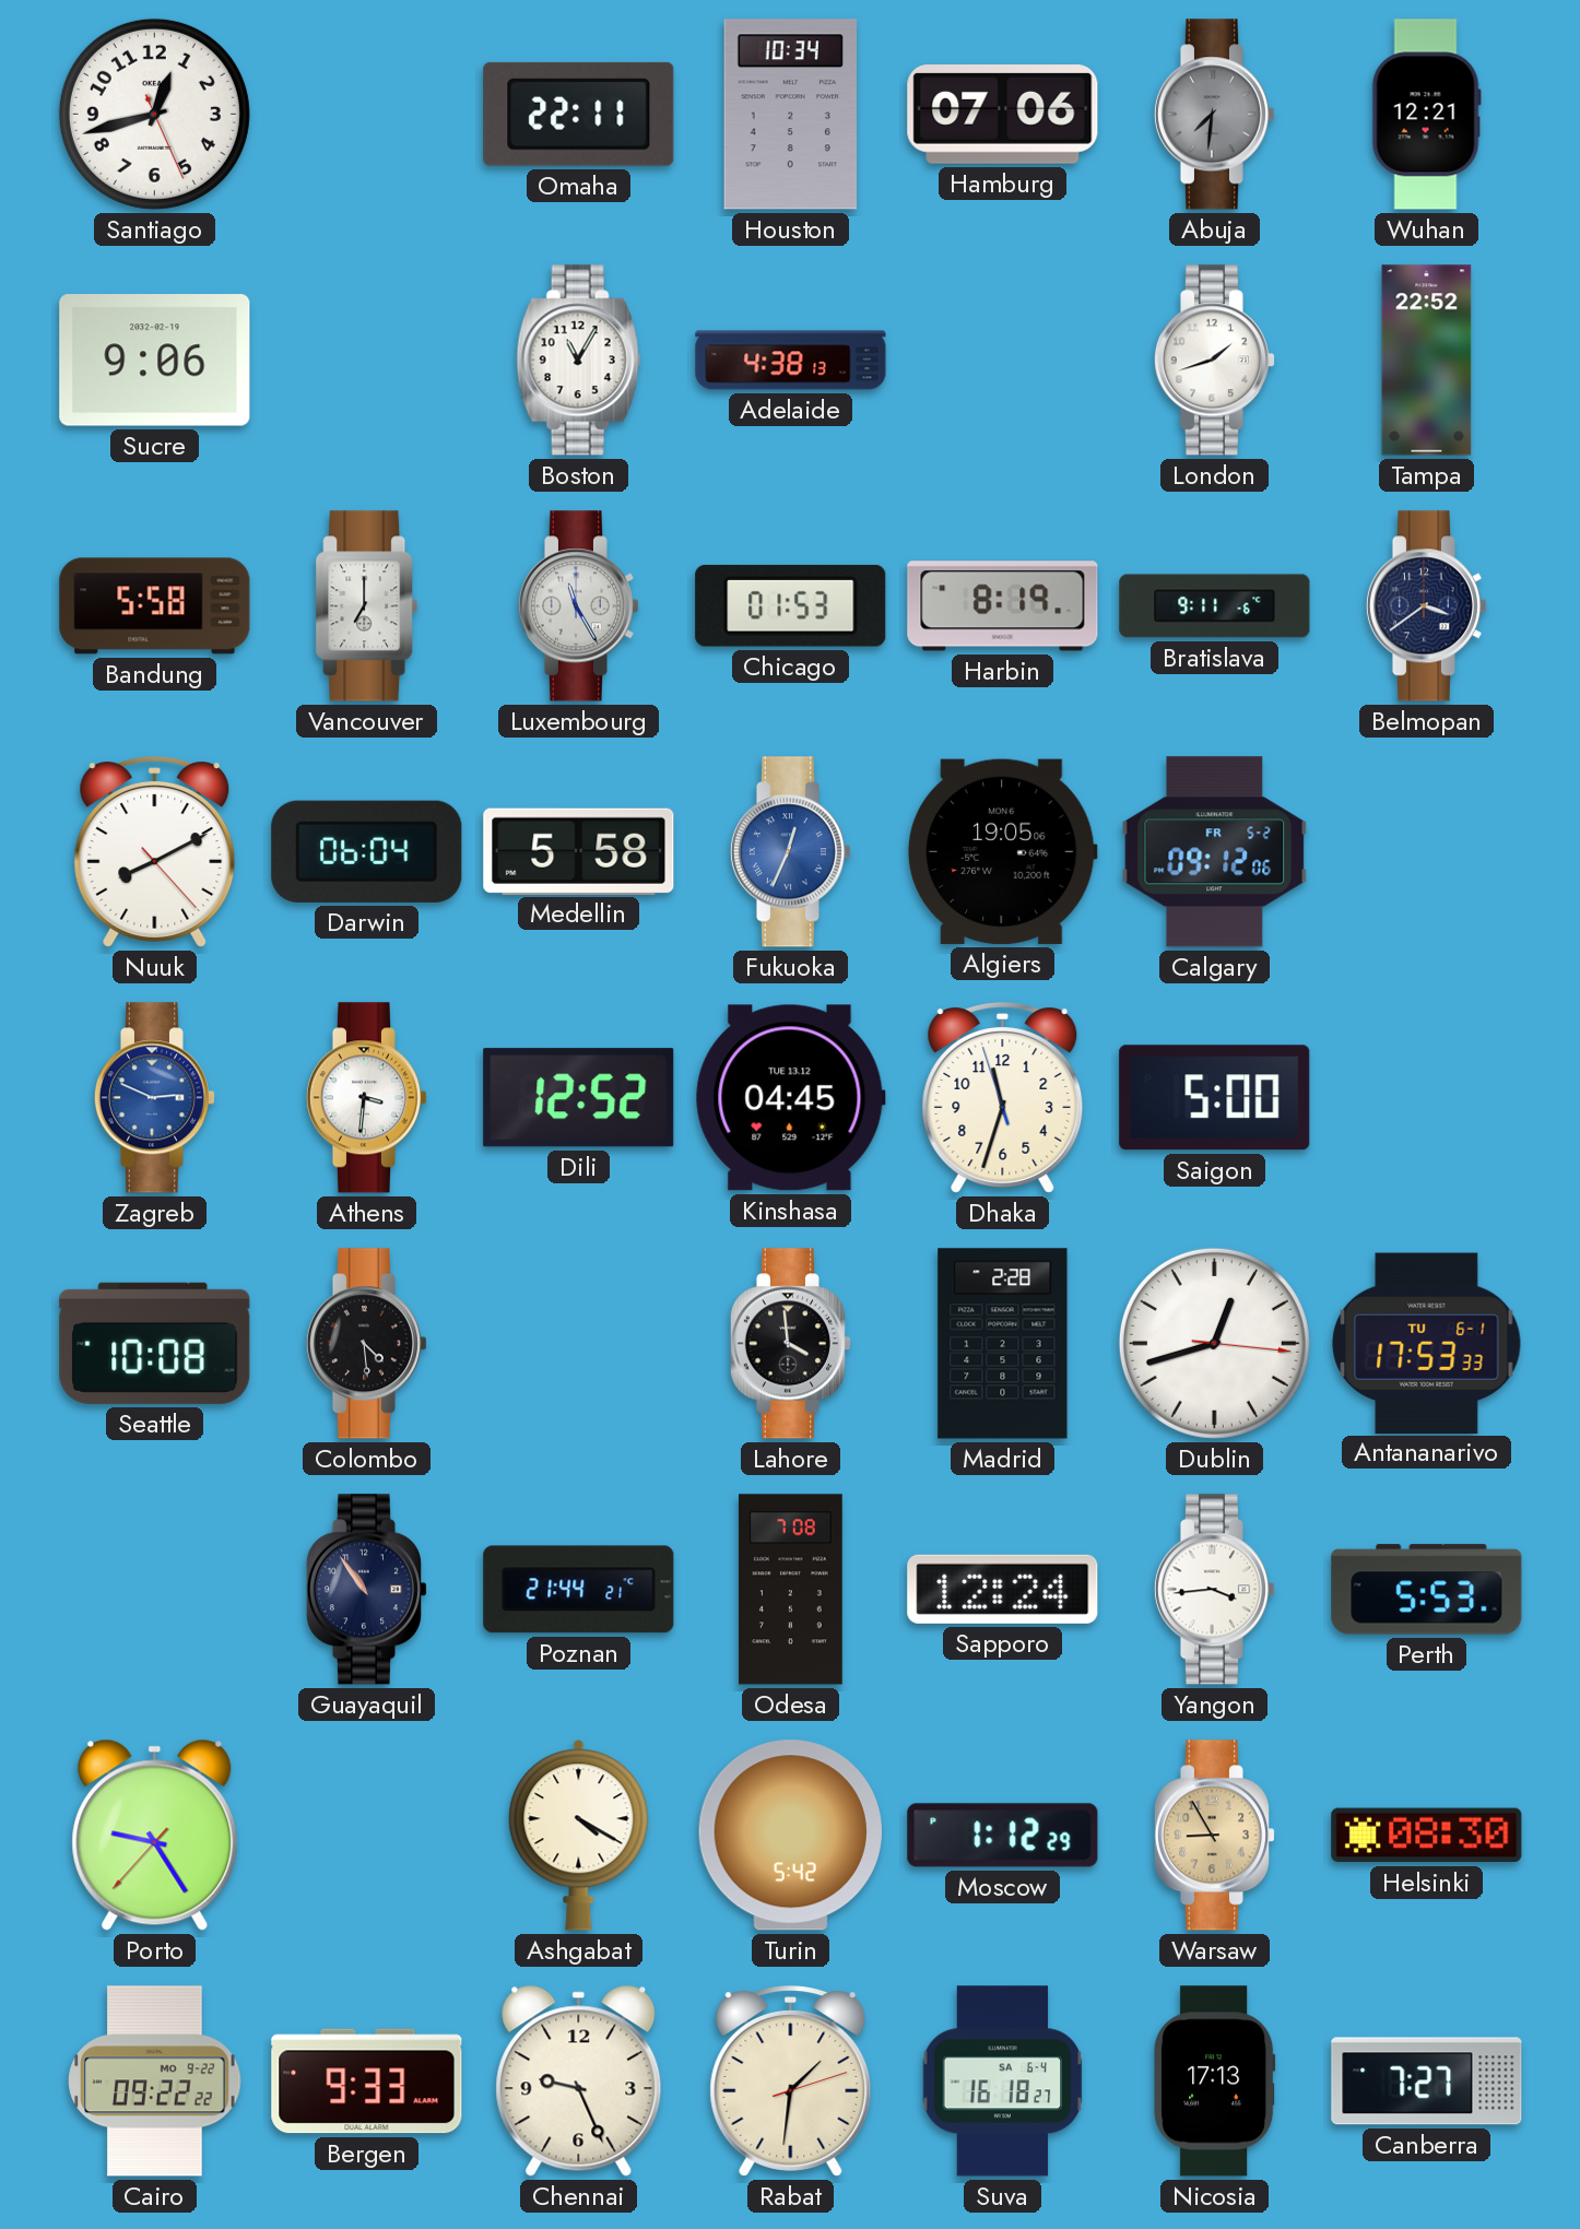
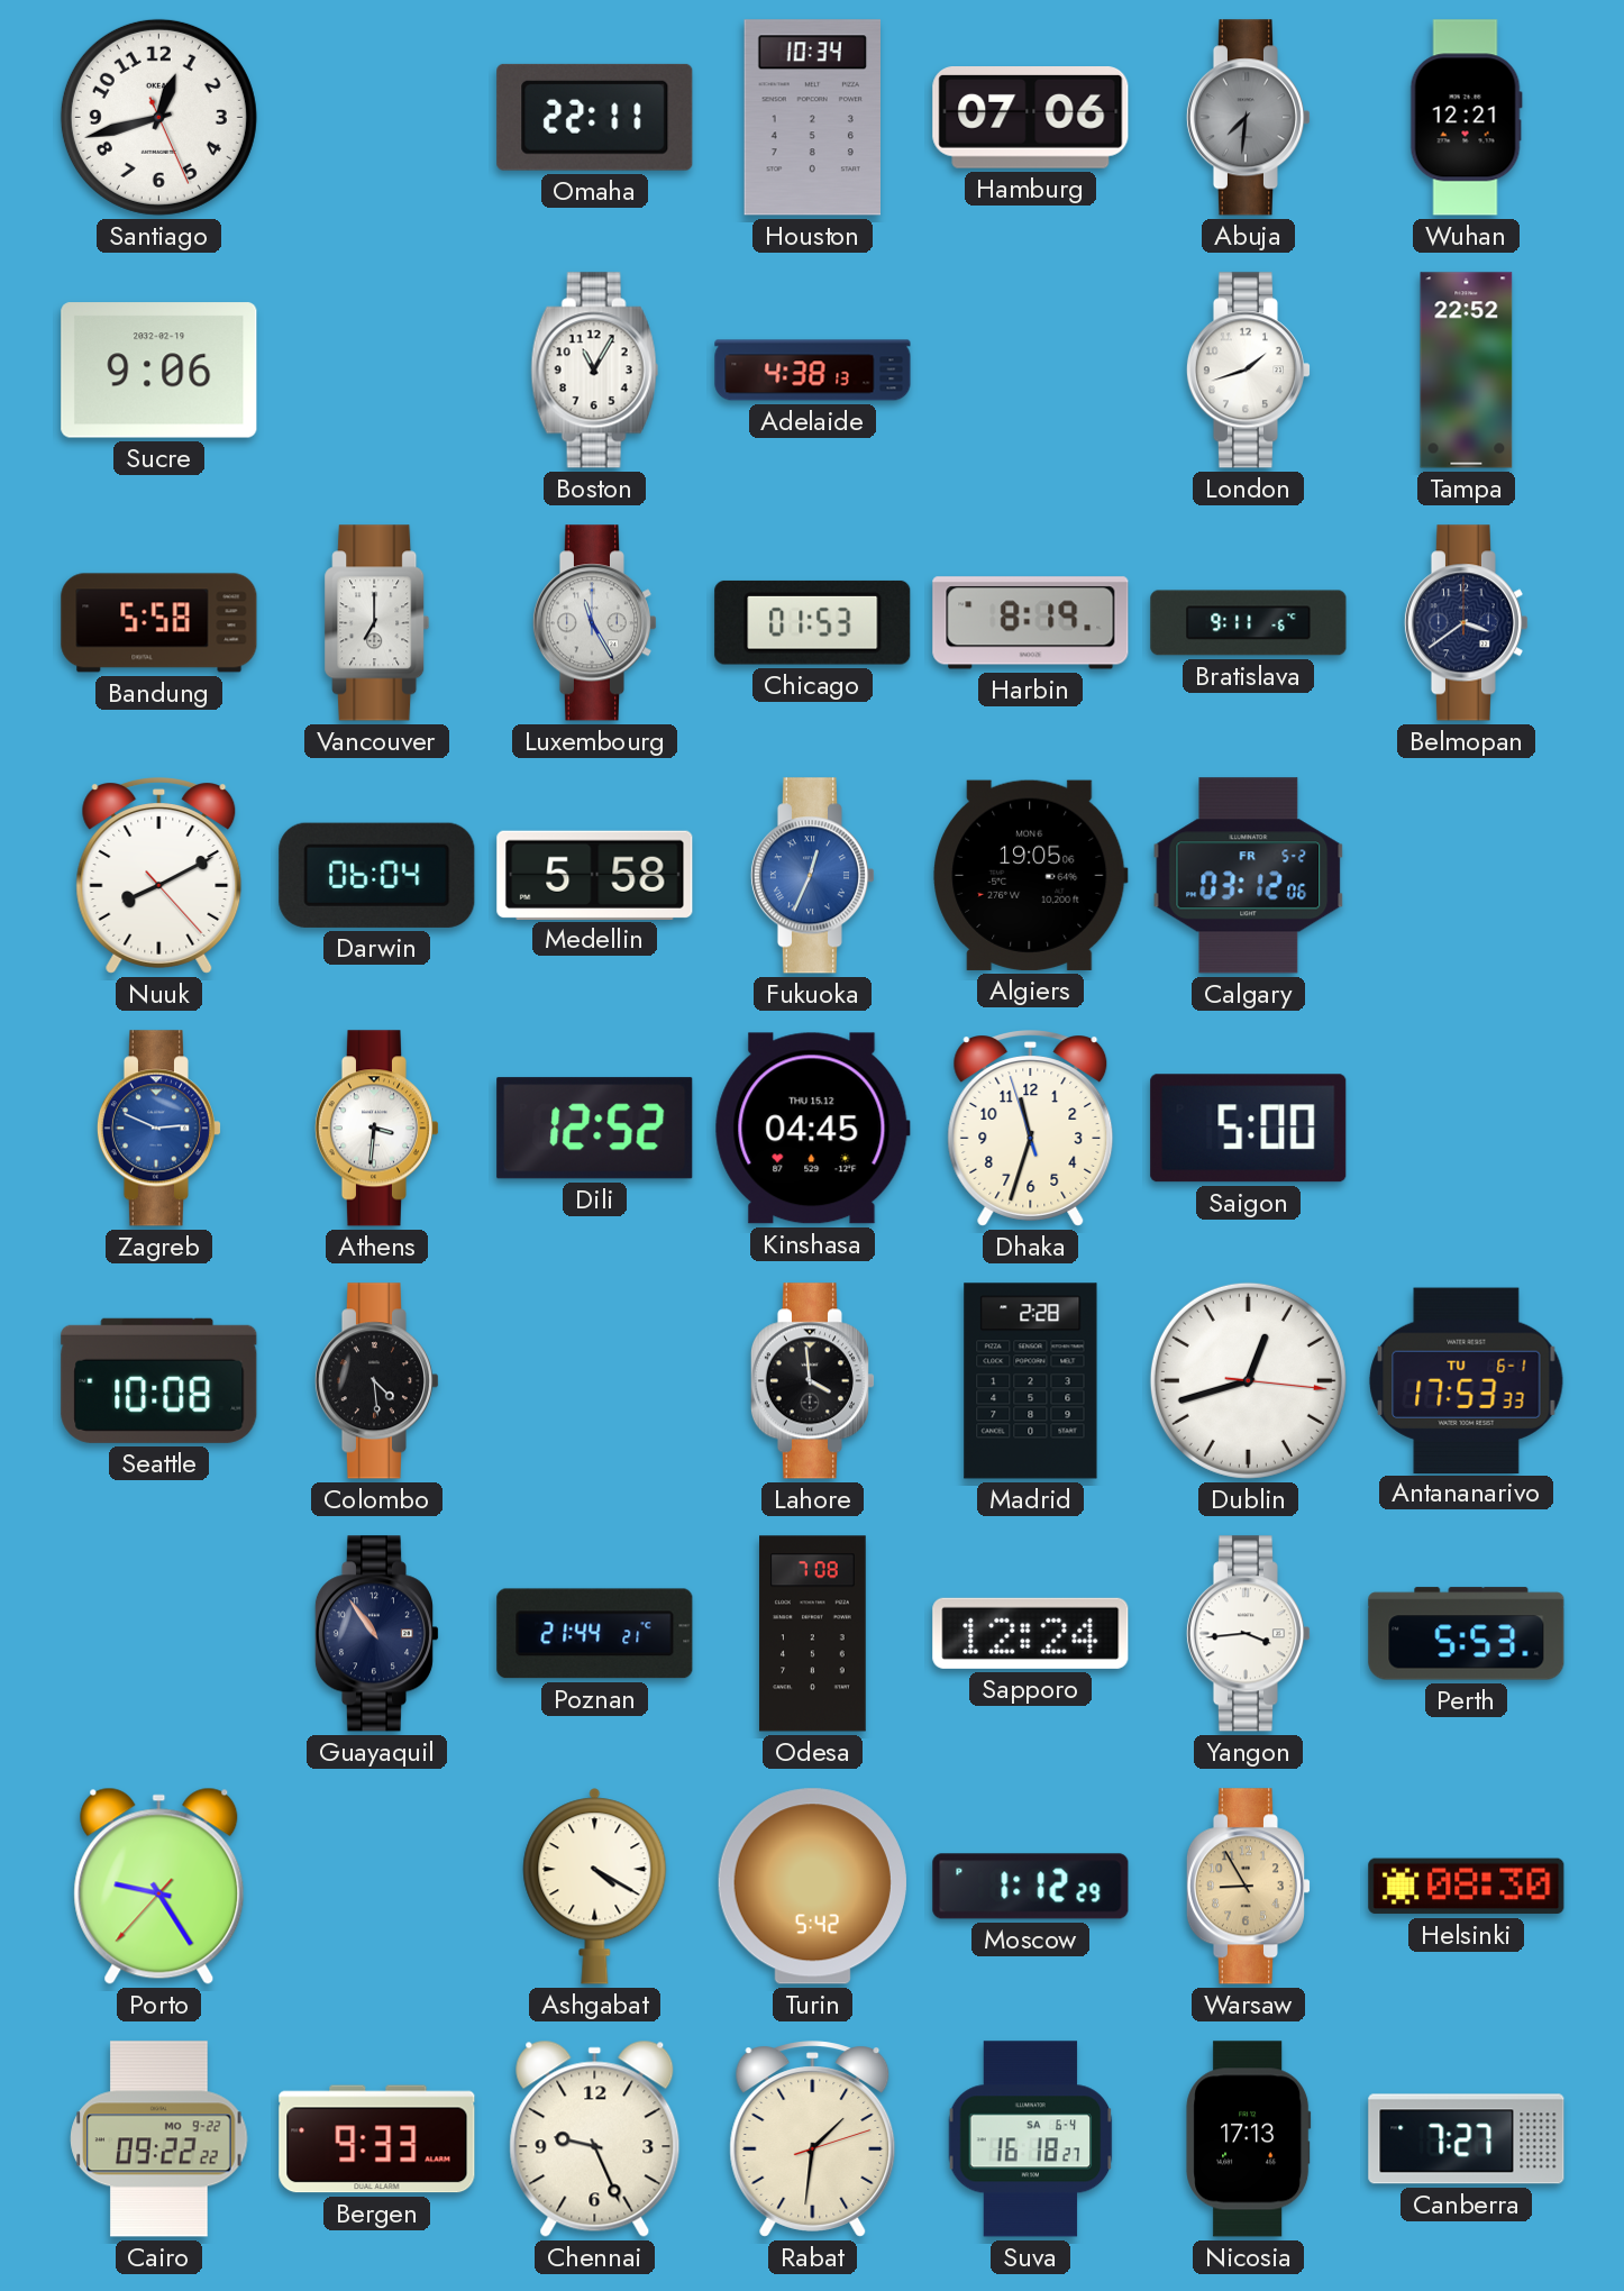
Calgary: 09:12 -> 03:12
Kinshasa date: TUE 13.12 -> THU 15.12
